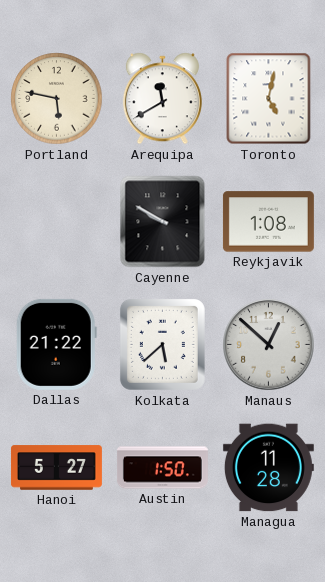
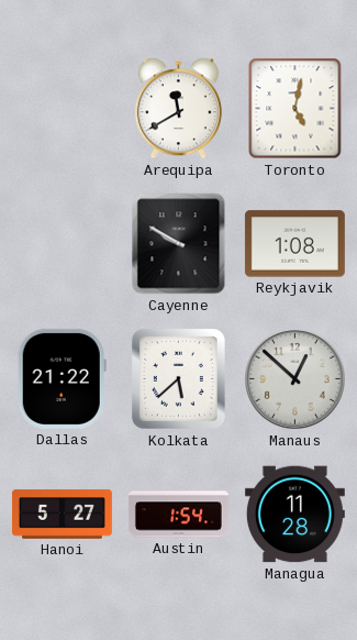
Portland: 5:47 -> none
Austin: 1:50 -> 1:54
